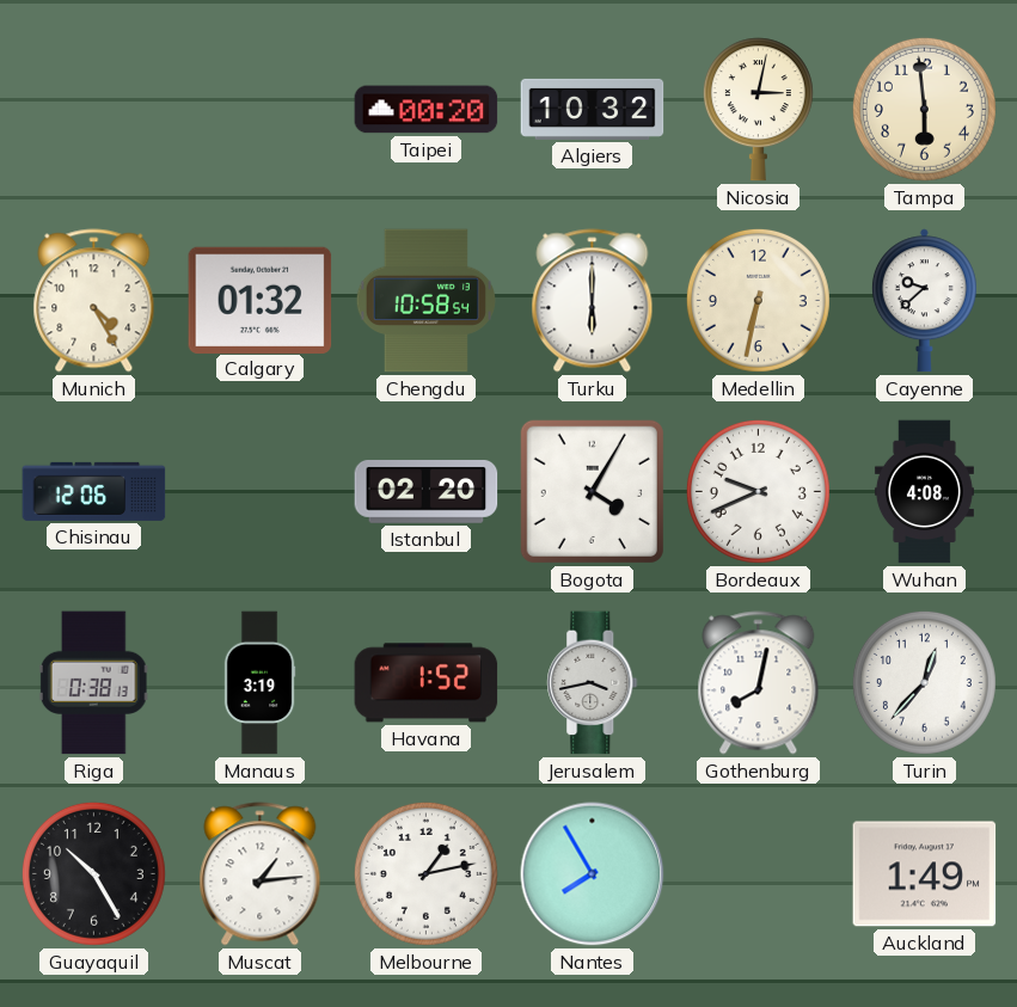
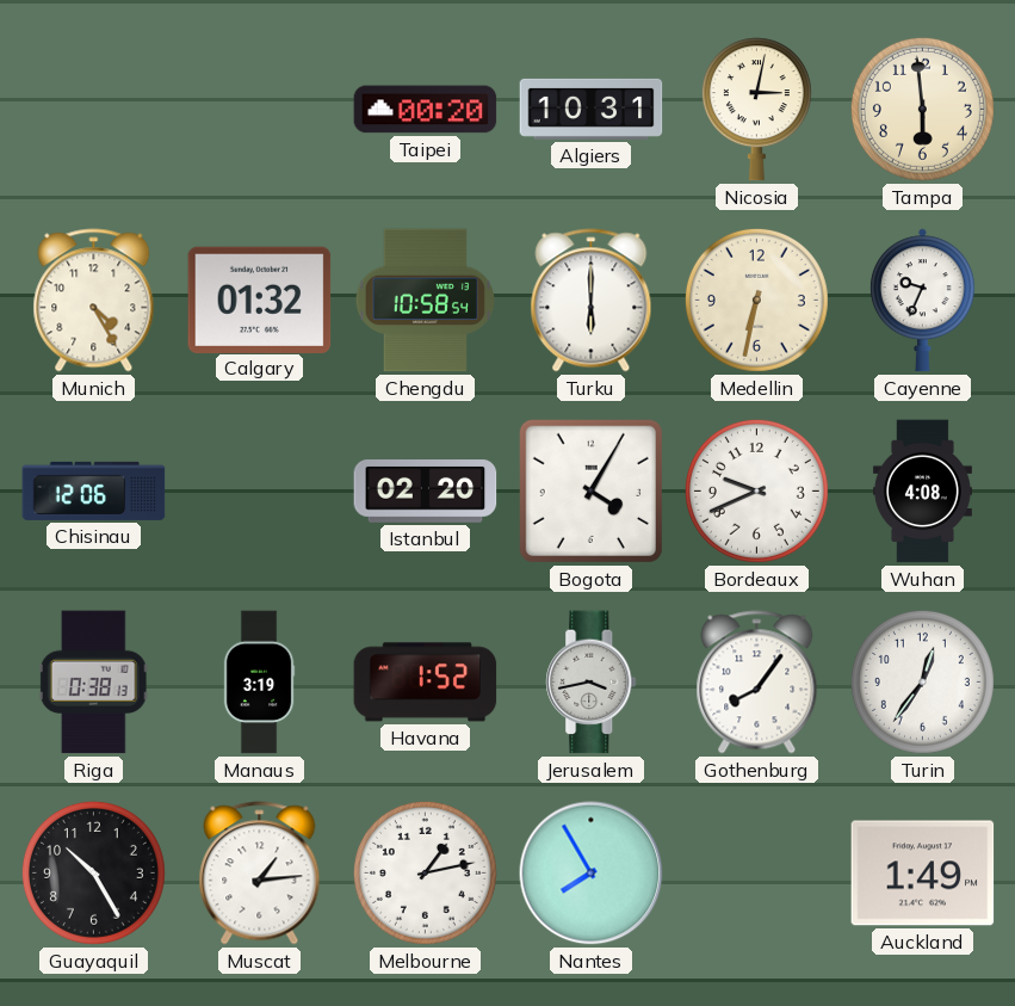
Algiers: 10:32 -> 10:31
Cayenne: 9:38 -> 9:34
Gothenburg: 8:02 -> 8:06
Turin: 12:37 -> 12:36
